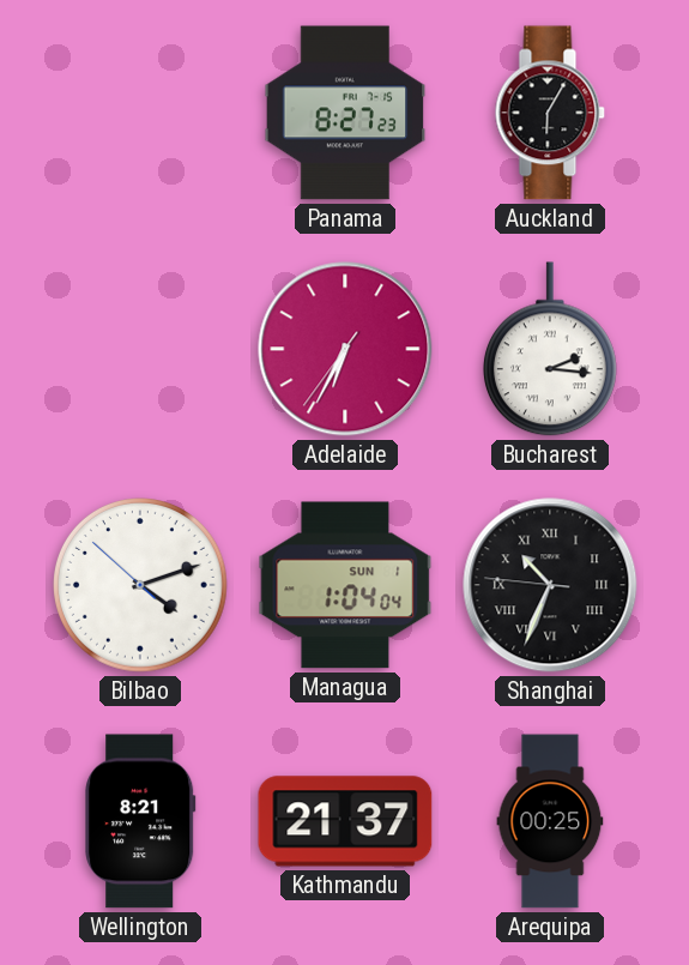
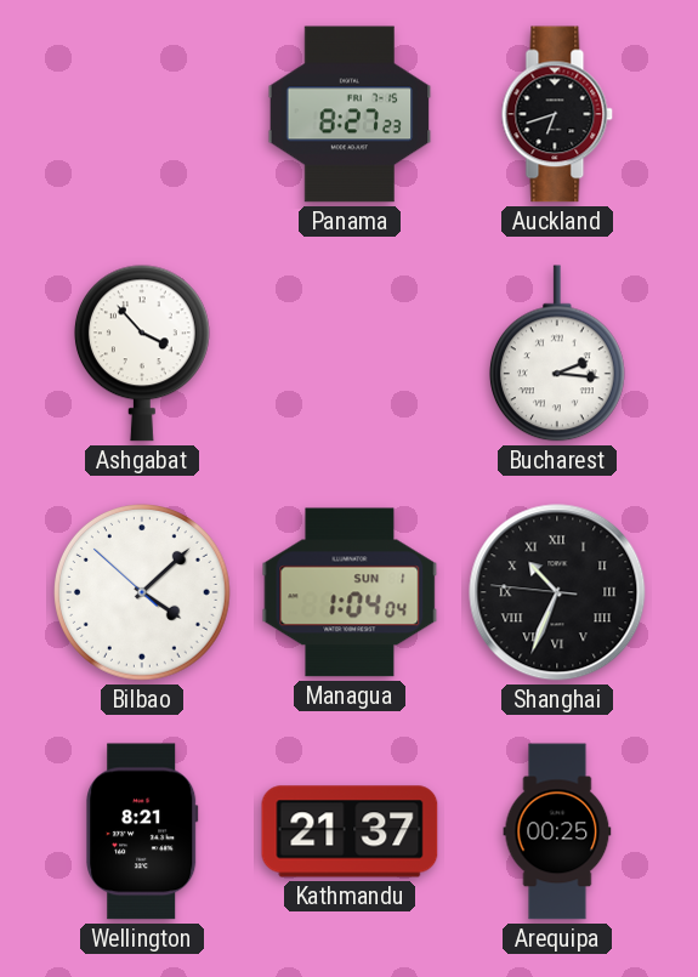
Auckland: 6:05 -> 6:42
Ashgabat: none -> 3:53
Adelaide: 6:34 -> none
Bilbao: 4:11 -> 4:07
